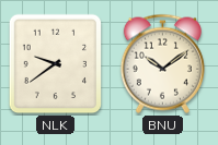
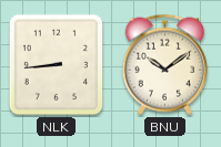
NLK: 9:39 -> 8:44
